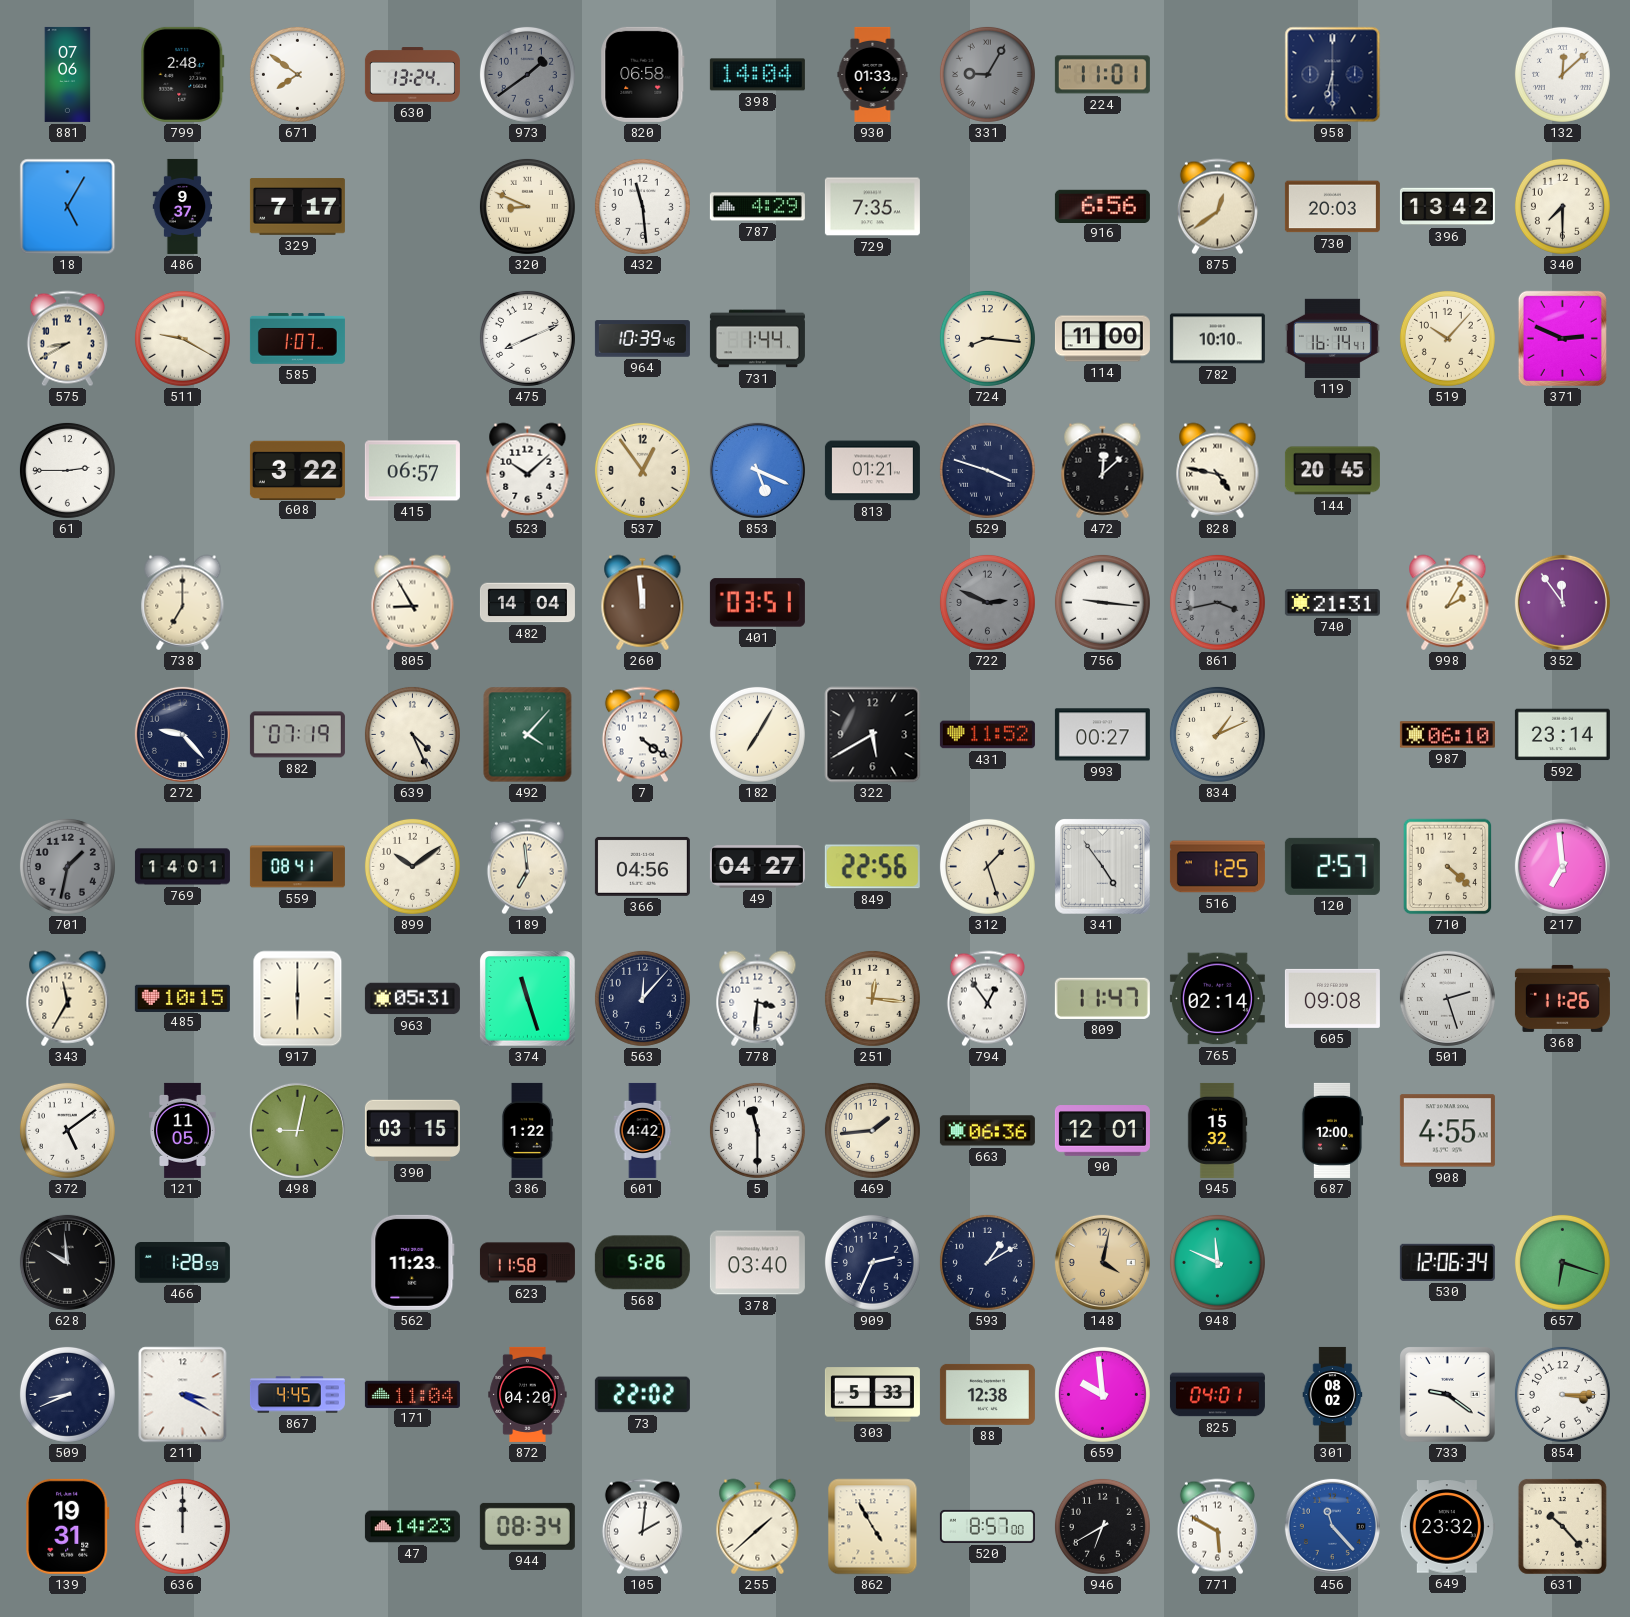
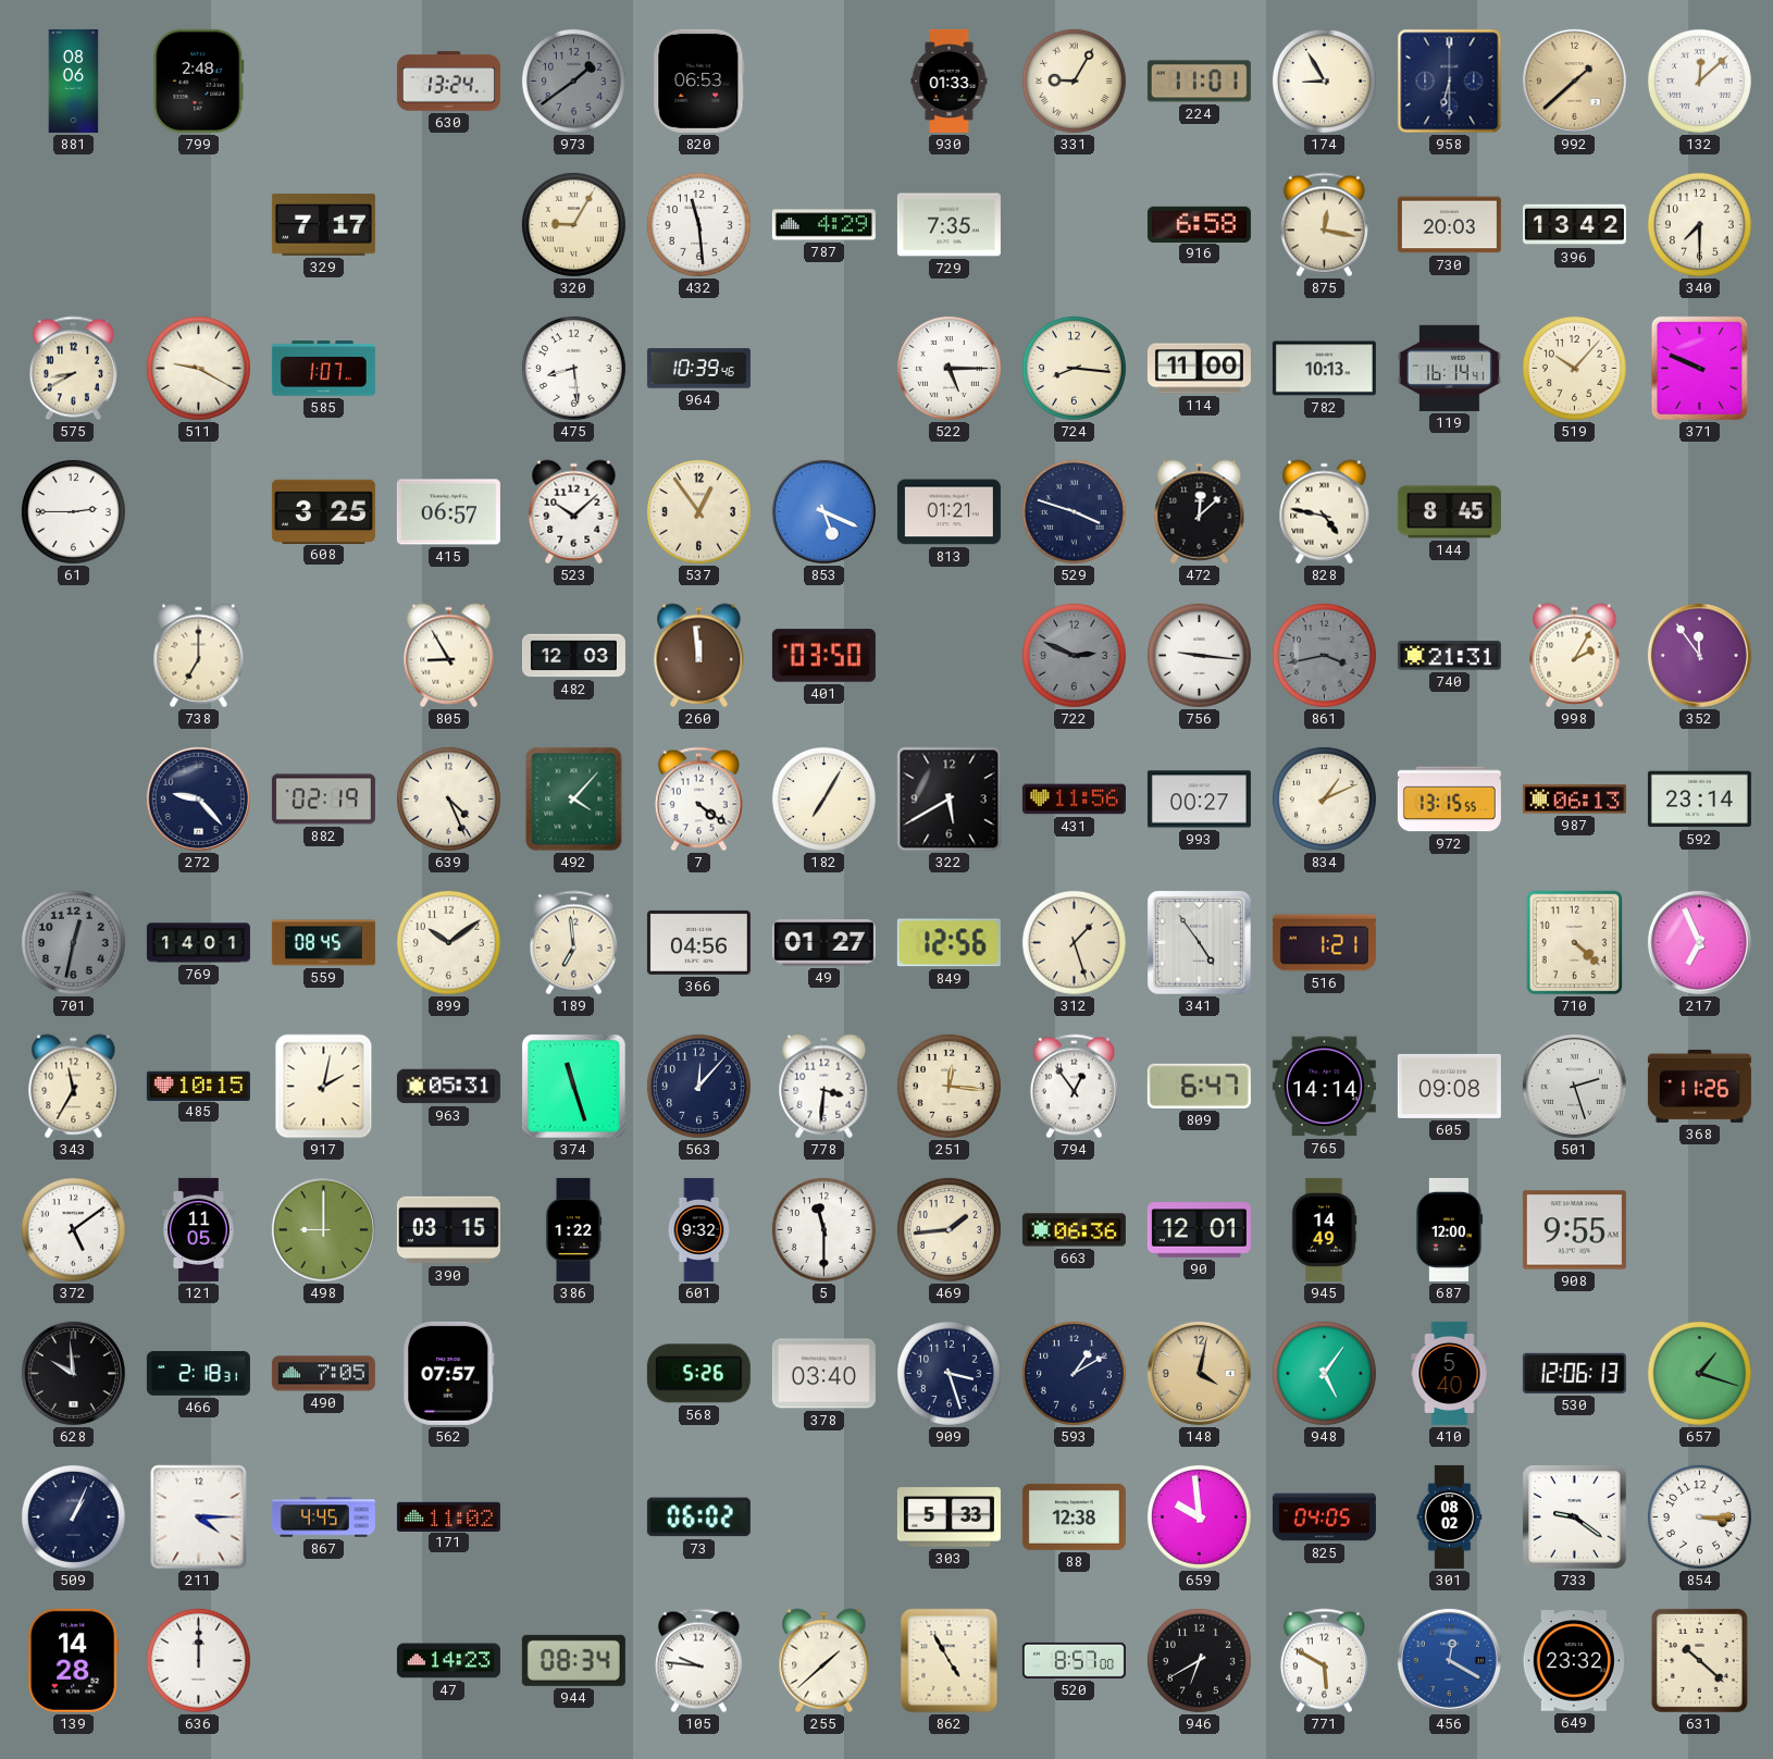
881: 07:06 -> 08:06
671: 7:51 -> none
820: 06:58 -> 06:53
398: 14:04 -> none
331 dial: grey -> cream
174: none -> 8:55
992: none -> 1:38
18: 5:05 -> none
486: 9:37 -> none
320: 8:49 -> 9:05
916: 6:56 -> 6:58
875: 12:39 -> 12:17
475: 8:11 -> 8:29
731: 1:44 -> none
522: none -> 5:15
782: 10:10 -> 10:13
371: 2:49 -> 9:49
608: 3:22 -> 3:25
144: 20:45 -> 8:45
482: 14:04 -> 12:03
401: 03:51 -> 03:50
882: 07:19 -> 02:19
431: 11:52 -> 11:56
972: none -> 13:15
987: 06:10 -> 06:13
701: 1:32 -> 12:32
559: 08:41 -> 08:45
49: 04:27 -> 01:27
849: 22:56 -> 12:56
516: 1:25 -> 1:21
120: 2:57 -> none
217: 6:59 -> 6:56
917: 6:00 -> 2:02
809: 11:47 -> 6:47
765: 02:14 -> 14:14
498: 9:02 -> 9:00
601: 4:42 -> 9:32
945: 15:32 -> 14:49
908: 4:55 -> 9:55
466: 1:28 -> 2:18
490: none -> 7:05
562: 11:23 -> 07:57
623: 11:58 -> none
909: 2:34 -> 3:27
948: 11:49 -> 5:06
410: none -> 5:40
530: 12:06:34 -> 12:06:13
657: 6:18 -> 1:18
509: 8:41 -> 1:04
211: 3:20 -> 4:15
171: 11:04 -> 11:02
872: 04:20 -> none
73: 22:02 -> 06:02
825: 04:01 -> 04:05
139: 19:31 -> 14:28
105: 2:01 -> 9:46
456: 11:23 -> 12:20
631: 10:23 -> 10:22
